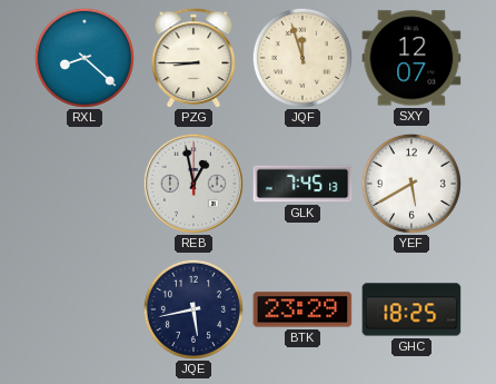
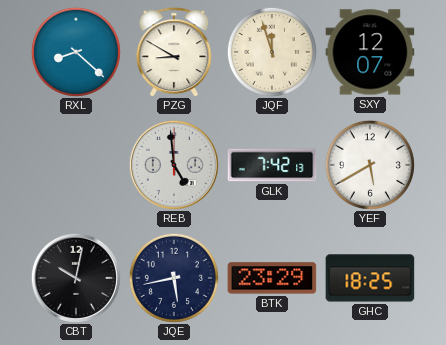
PZG: 8:45 -> 8:50
REB: 12:58 -> 4:59
GLK: 7:45 -> 7:42
CBT: none -> 10:02
